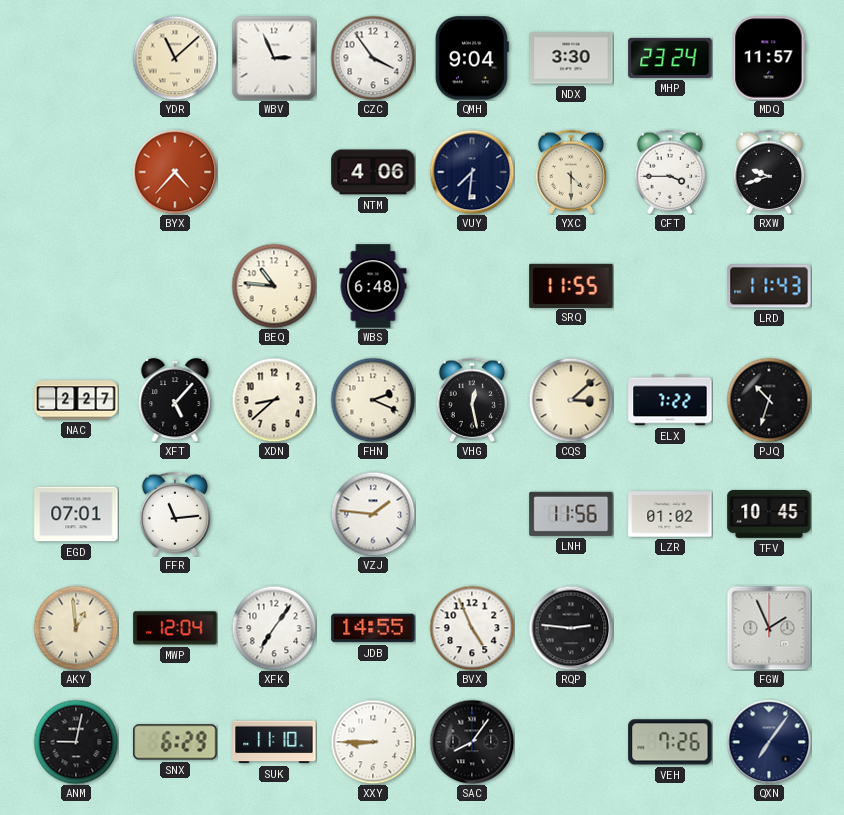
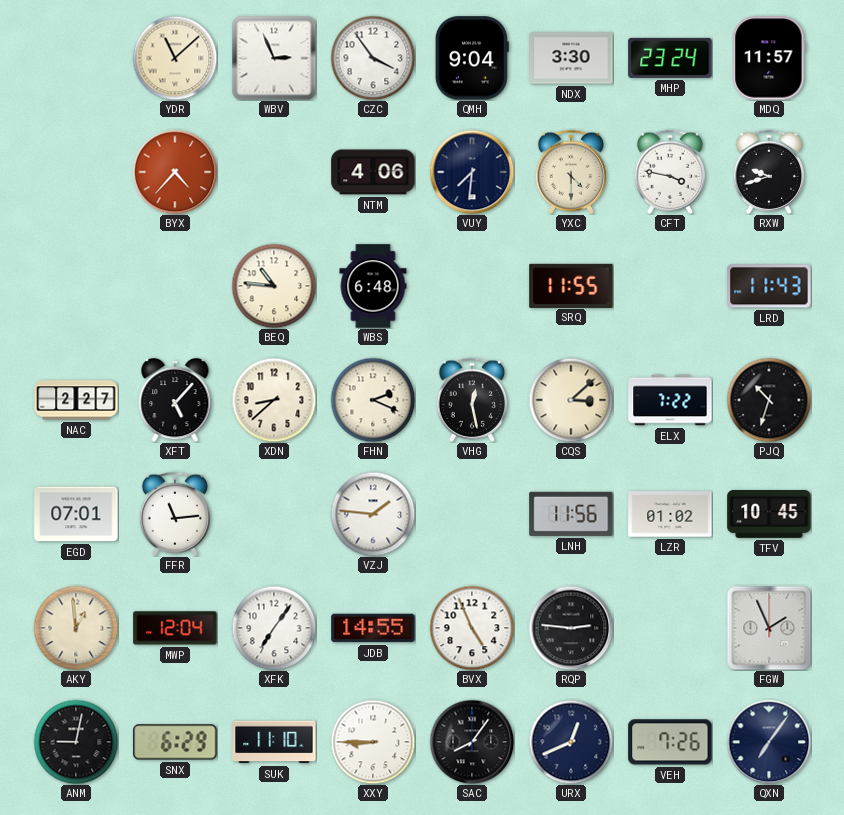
CFT: 3:45 -> 3:47
URX: none -> 12:41
